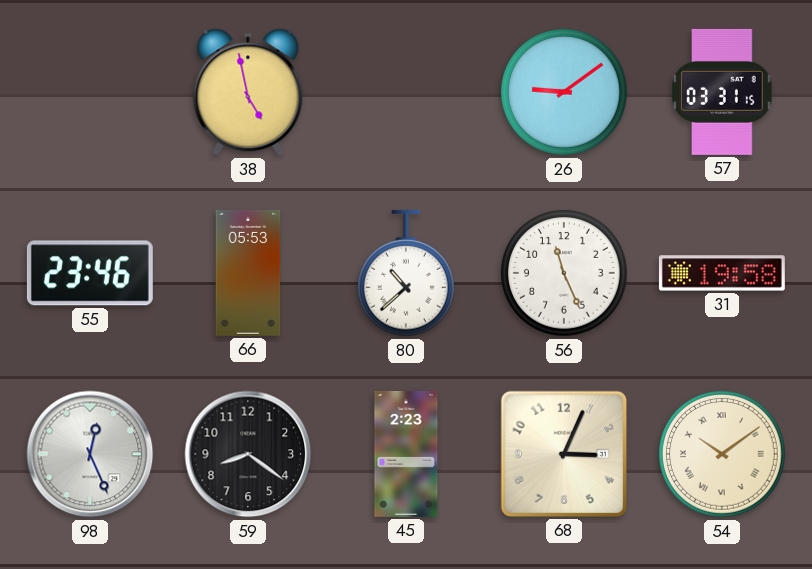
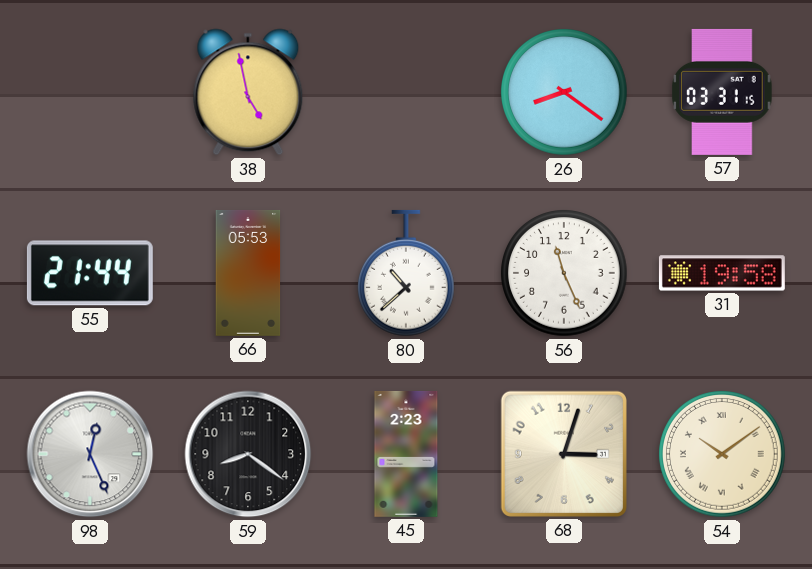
26: 9:09 -> 8:21
55: 23:46 -> 21:44
68: 3:04 -> 3:03
